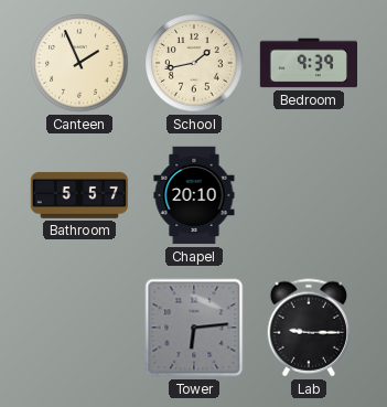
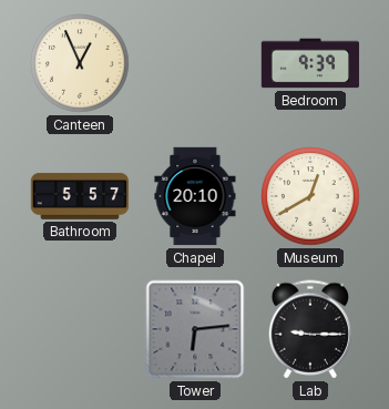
Canteen: 1:56 -> 12:56
School: 1:43 -> none
Museum: none -> 12:40
